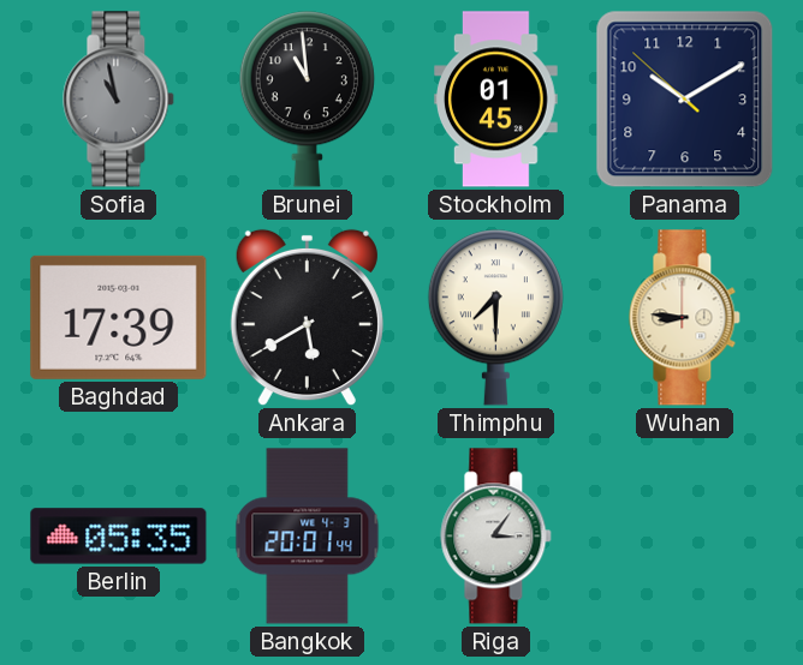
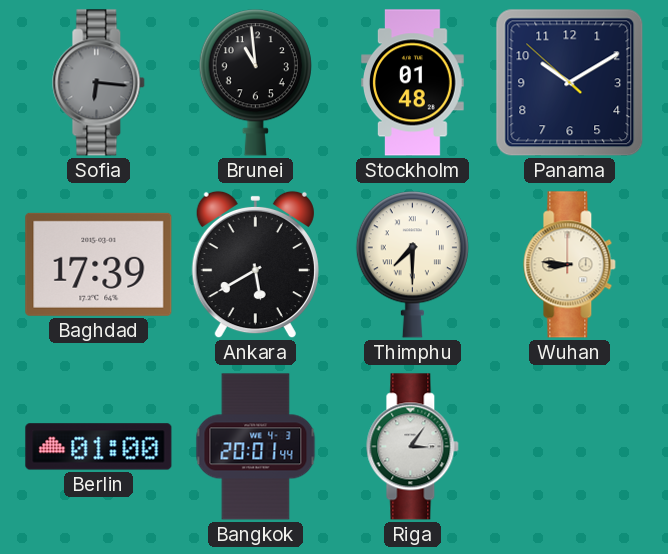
Sofia: 10:58 -> 6:16
Stockholm: 01:45 -> 01:48
Berlin: 05:35 -> 01:00
